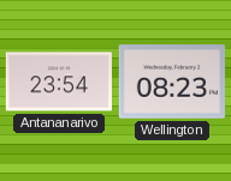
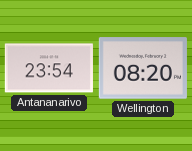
Wellington: 08:23 -> 08:20
